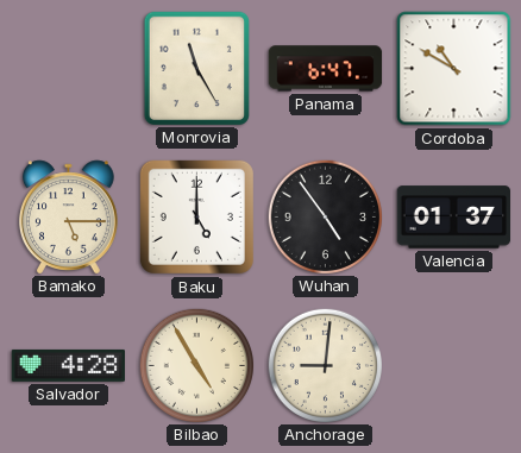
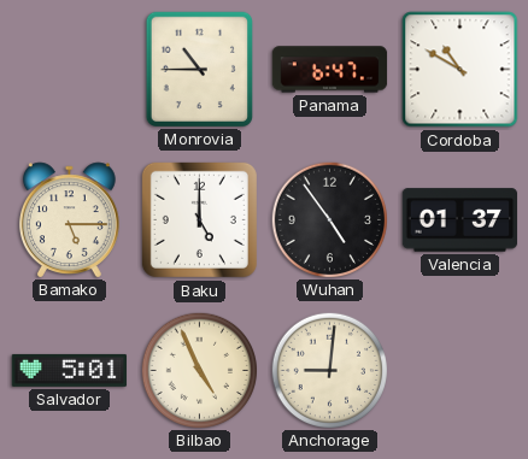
Monrovia: 11:25 -> 10:45
Salvador: 4:28 -> 5:01
Bilbao: 4:55 -> 4:56
